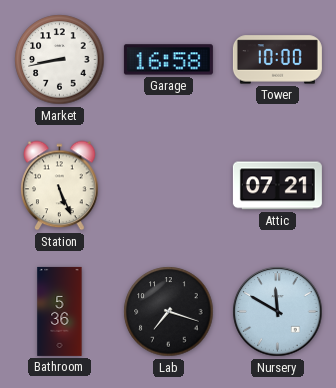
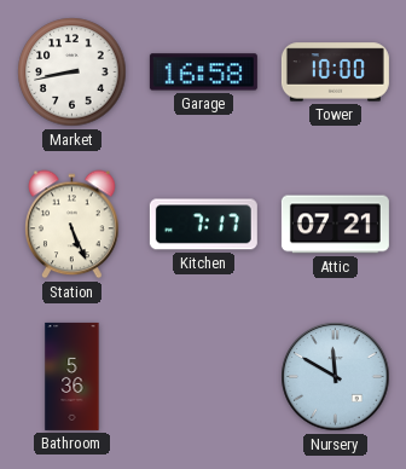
Kitchen: none -> 7:17
Lab: 7:18 -> none
